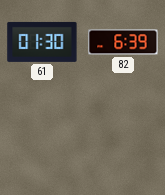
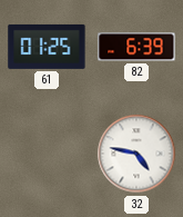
61: 01:30 -> 01:25
32: none -> 4:47
